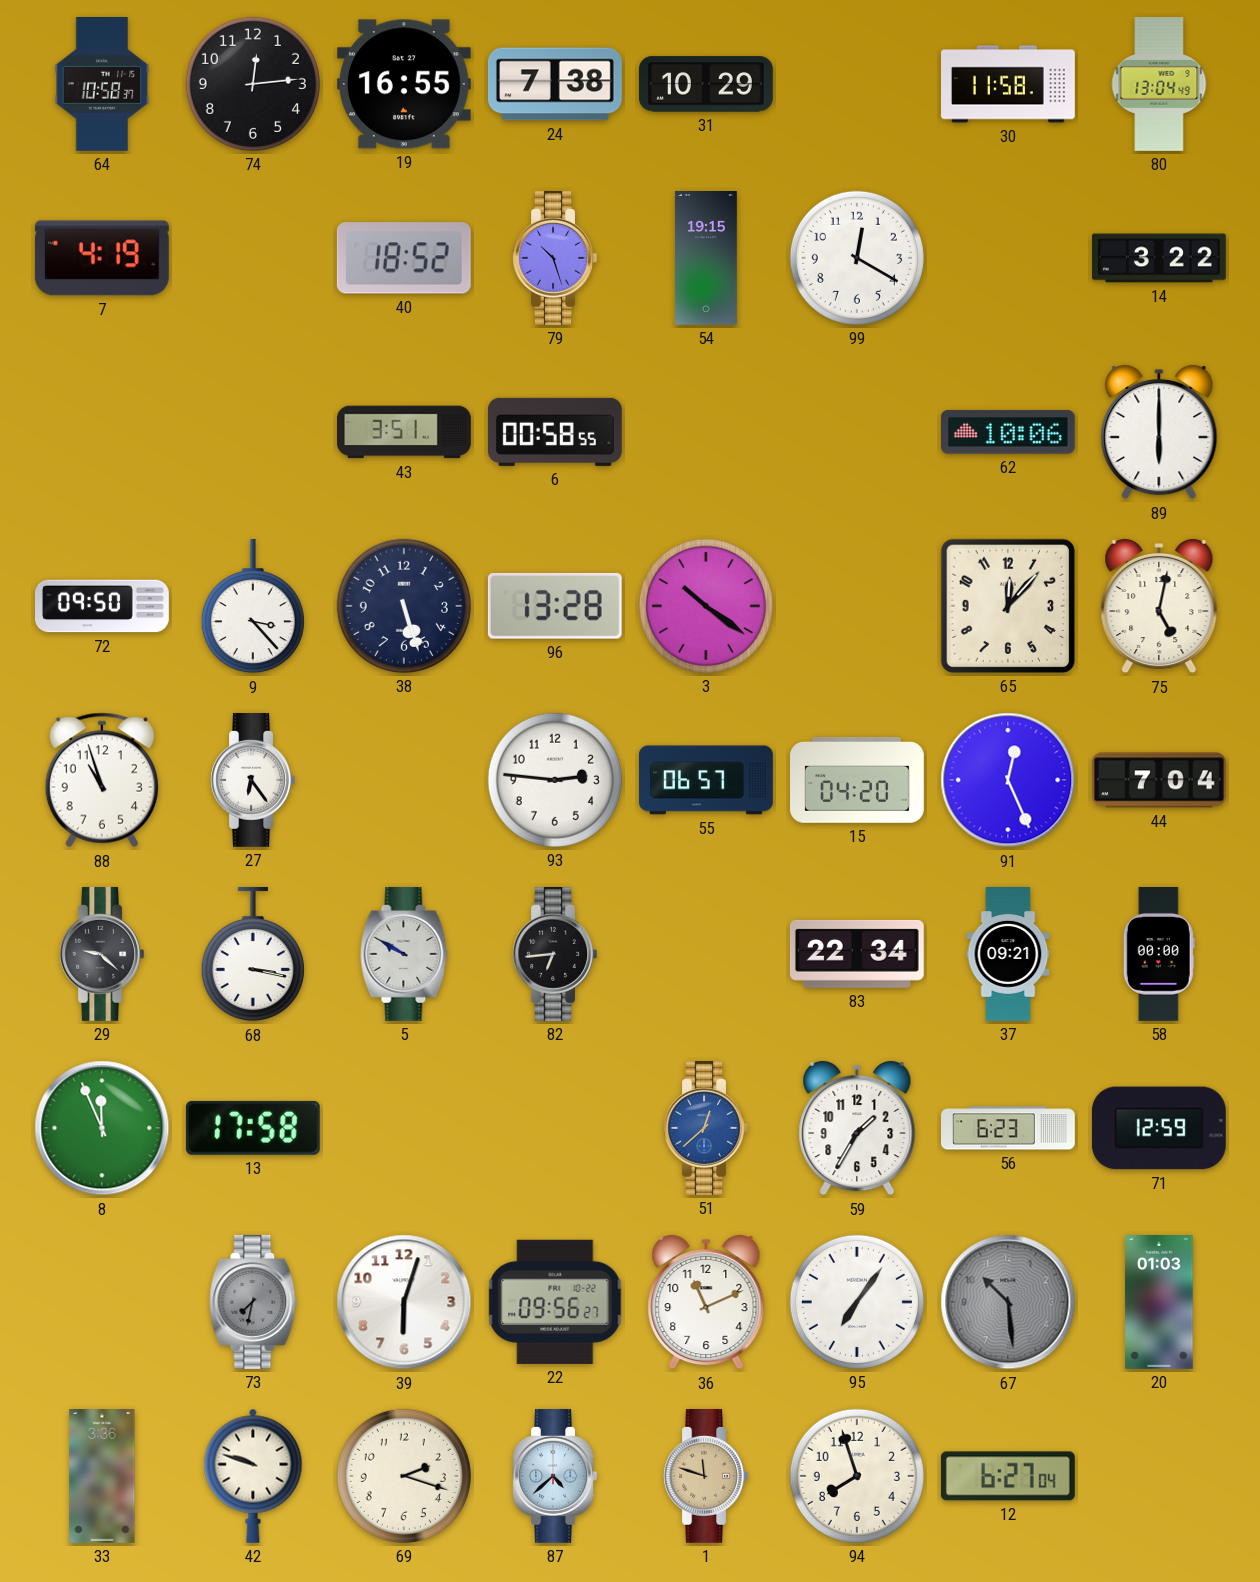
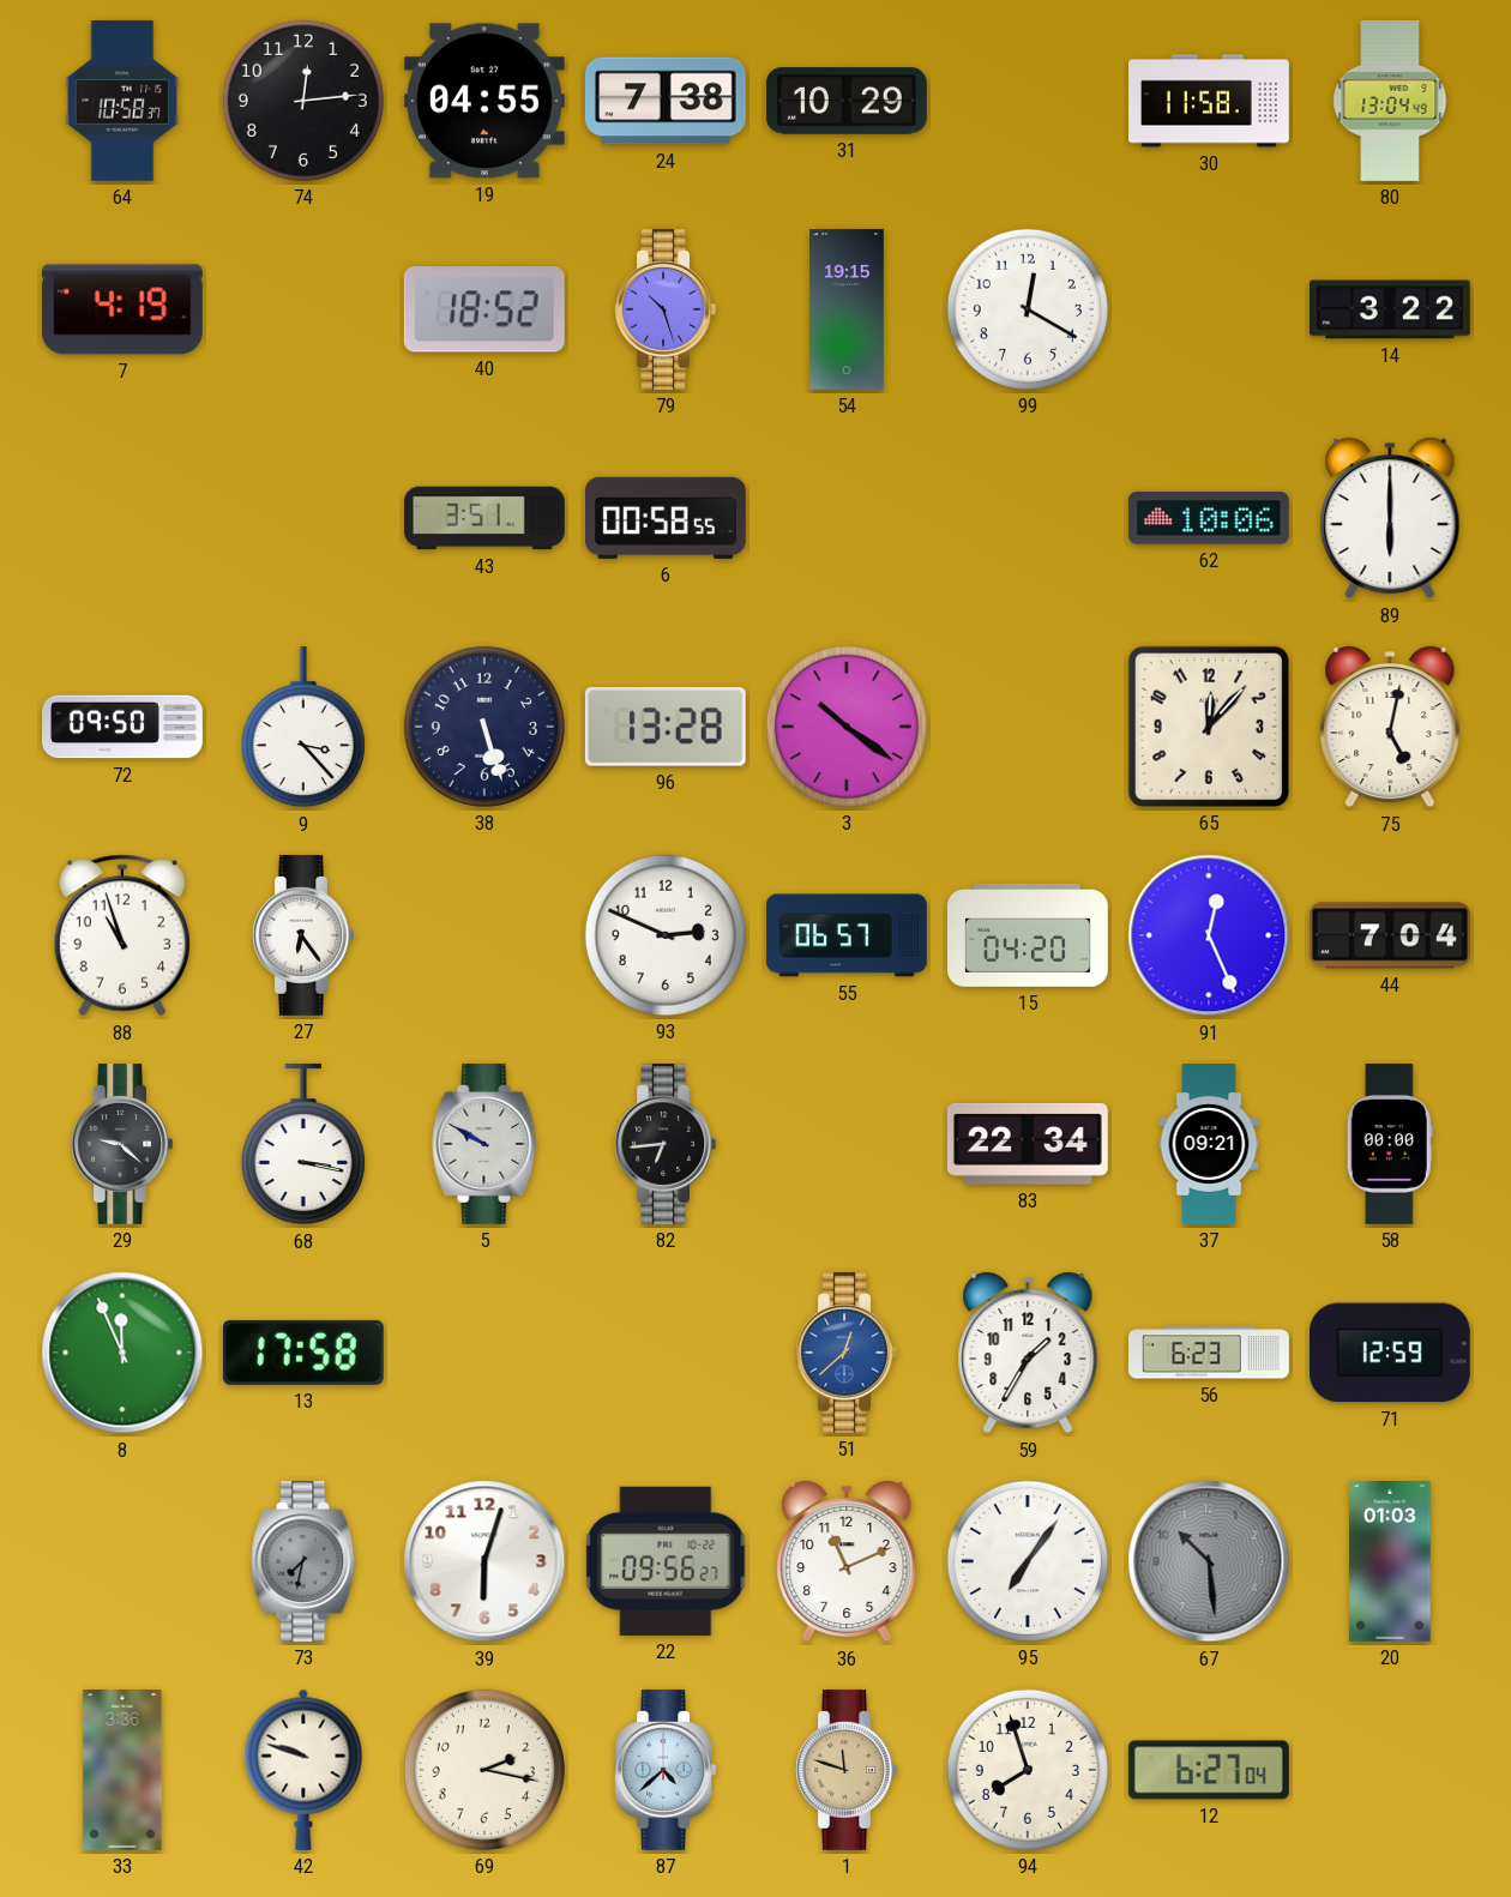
19: 16:55 -> 04:55
93: 2:46 -> 2:49
69: 2:18 -> 2:17
